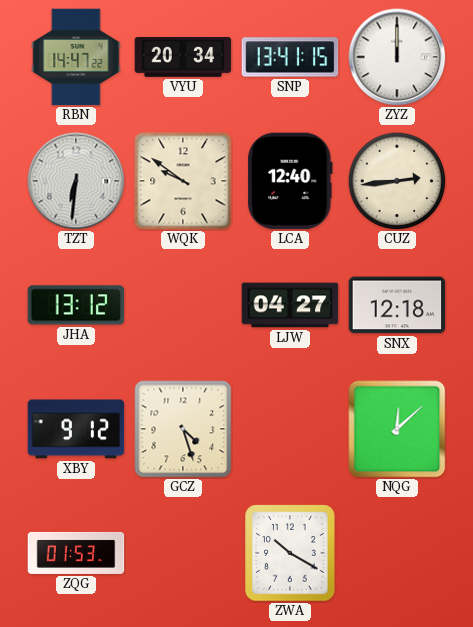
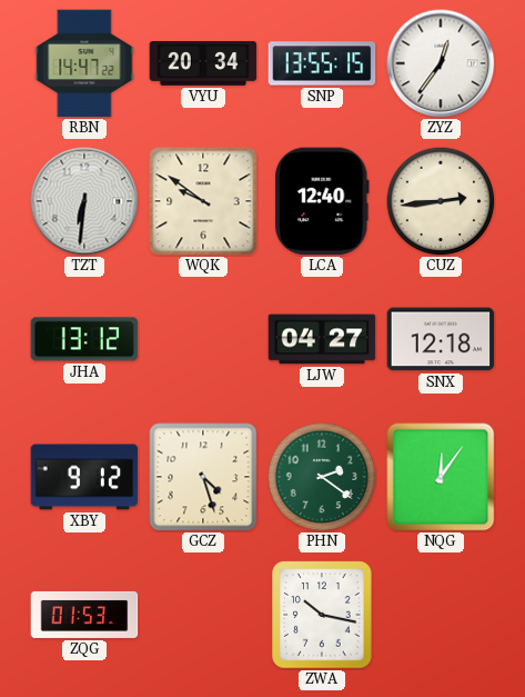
SNP: 13:41 -> 13:55
ZYZ: 12:00 -> 12:36
PHN: none -> 2:21
NQG: 12:08 -> 12:06
ZWA: 10:20 -> 10:17
